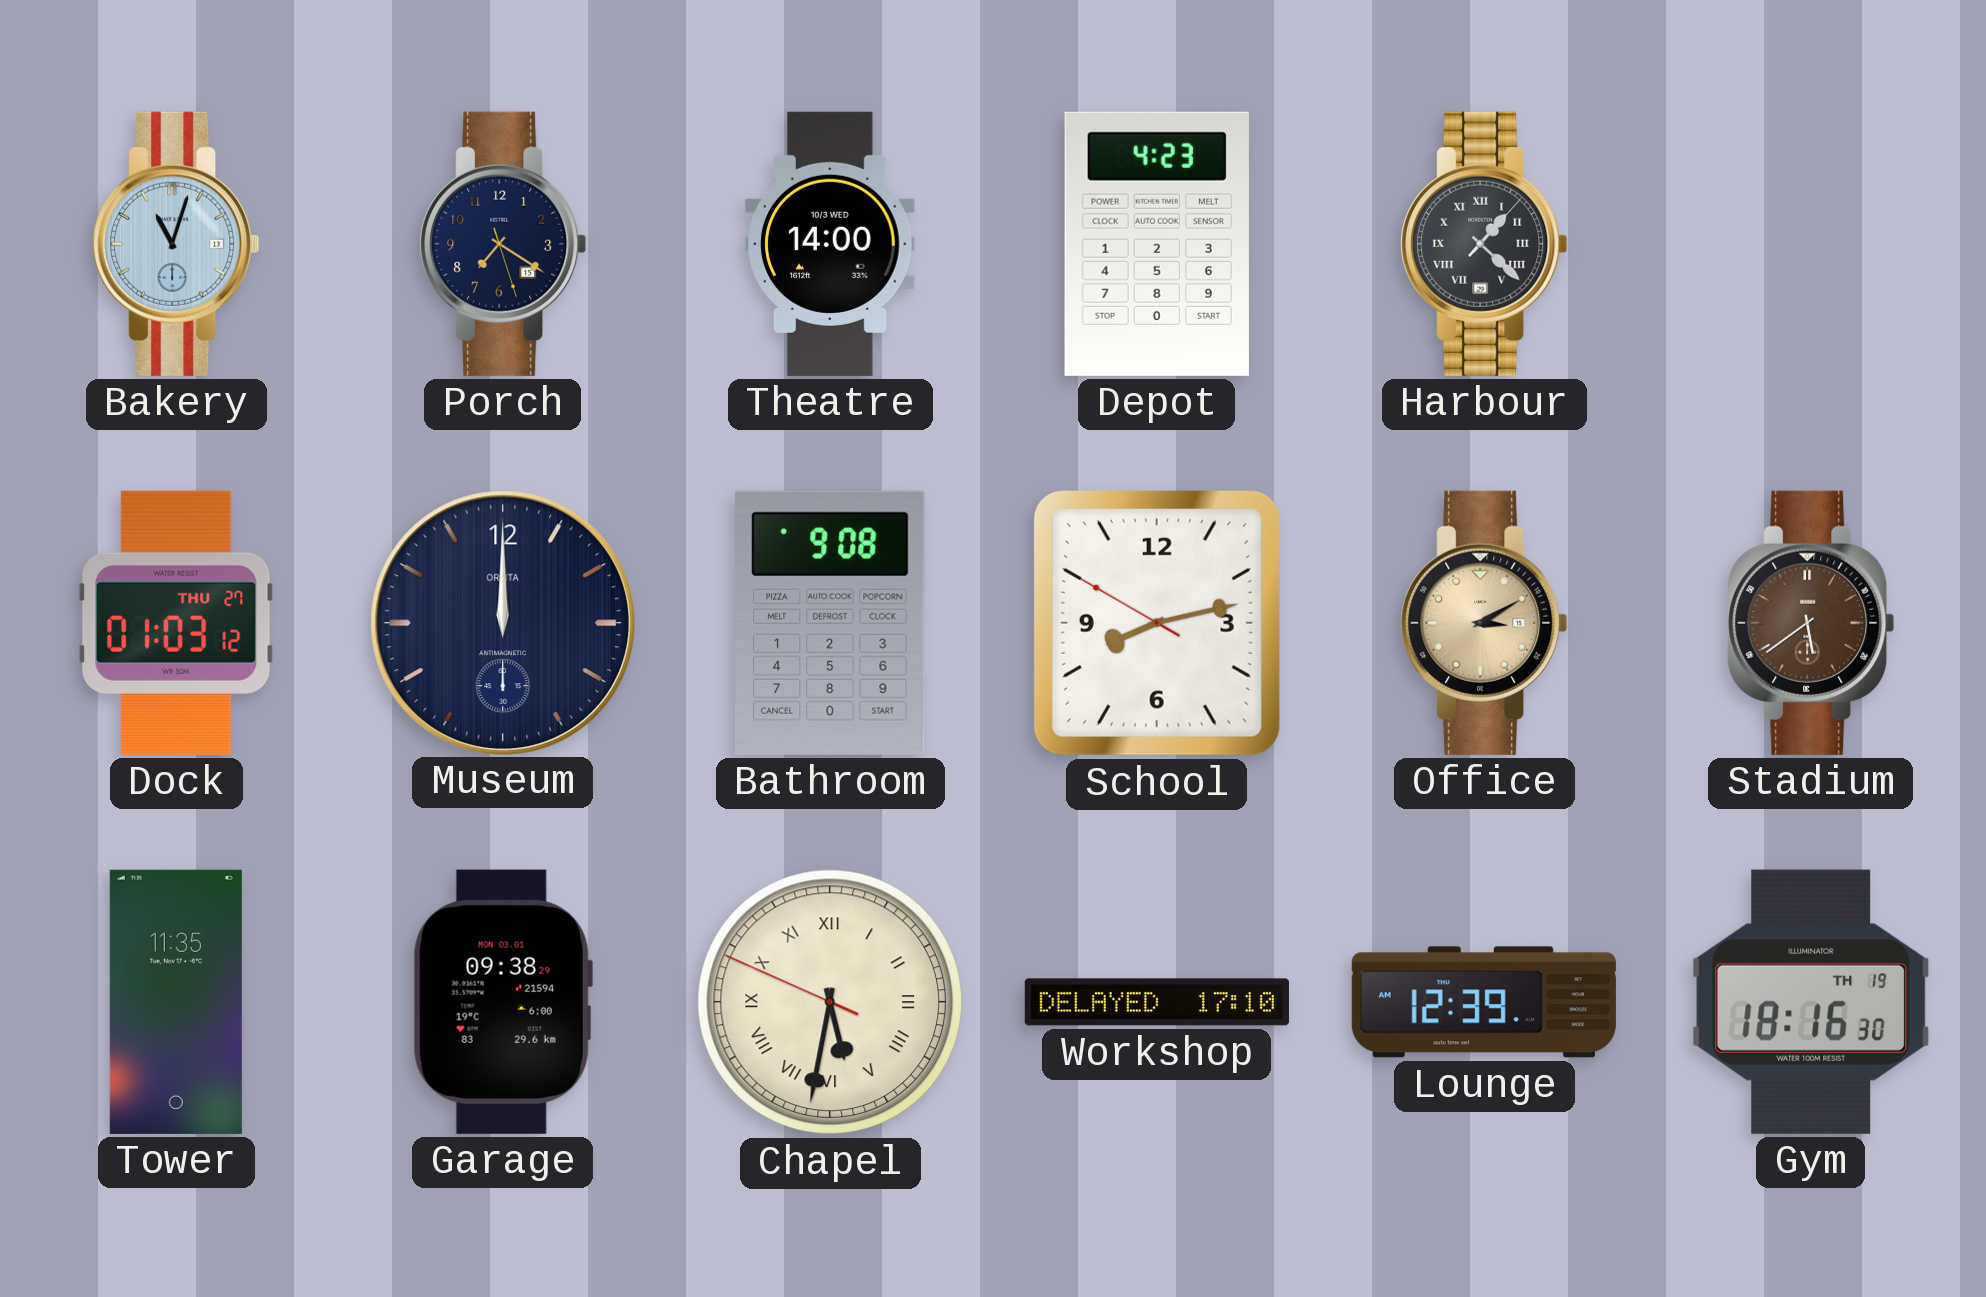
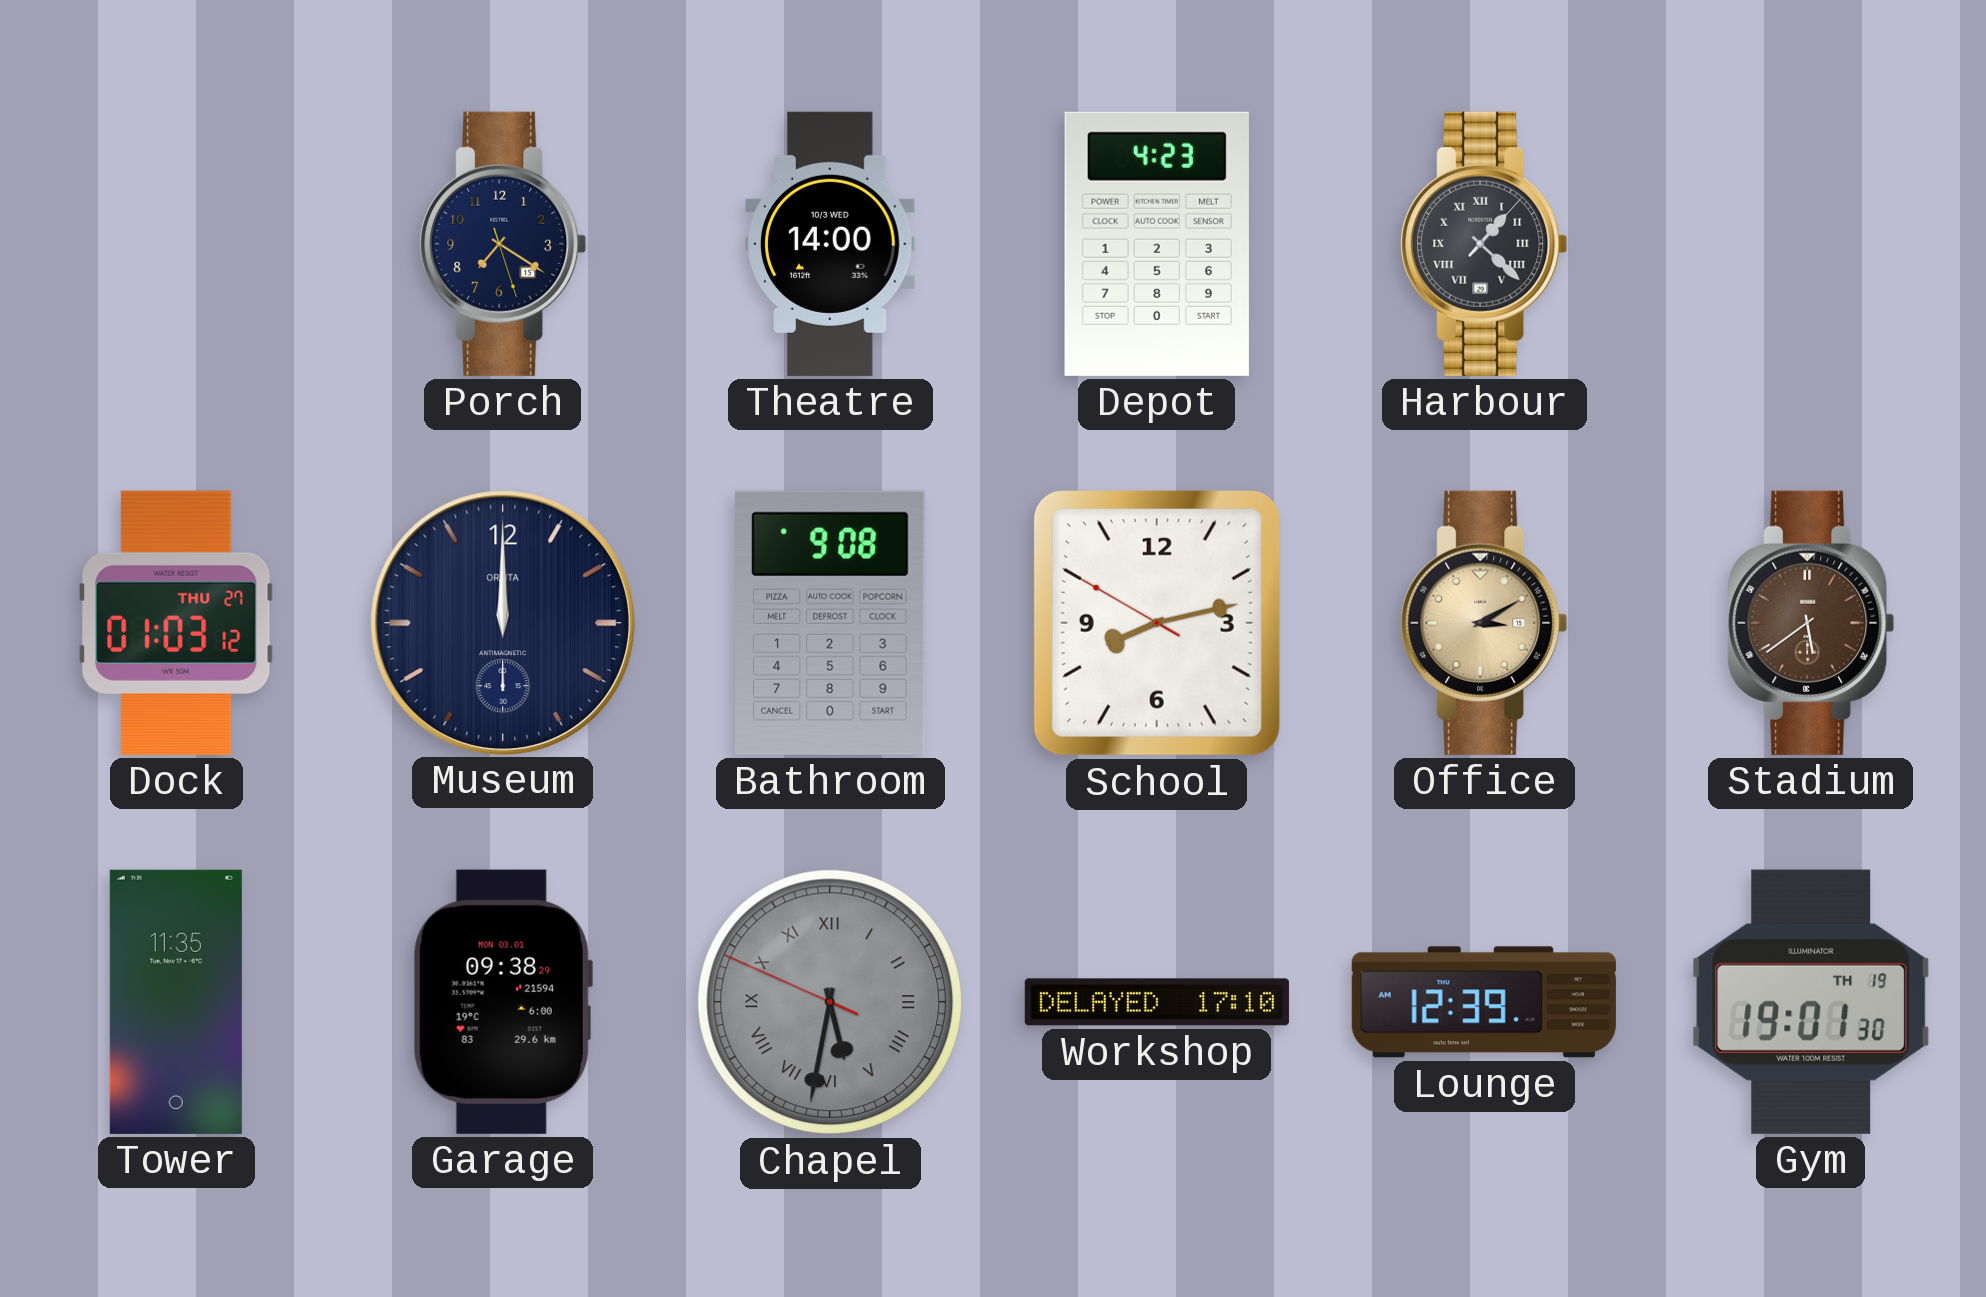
Bakery: 11:03 -> none
Chapel dial: cream -> grey
Gym: 18:16 -> 19:01
